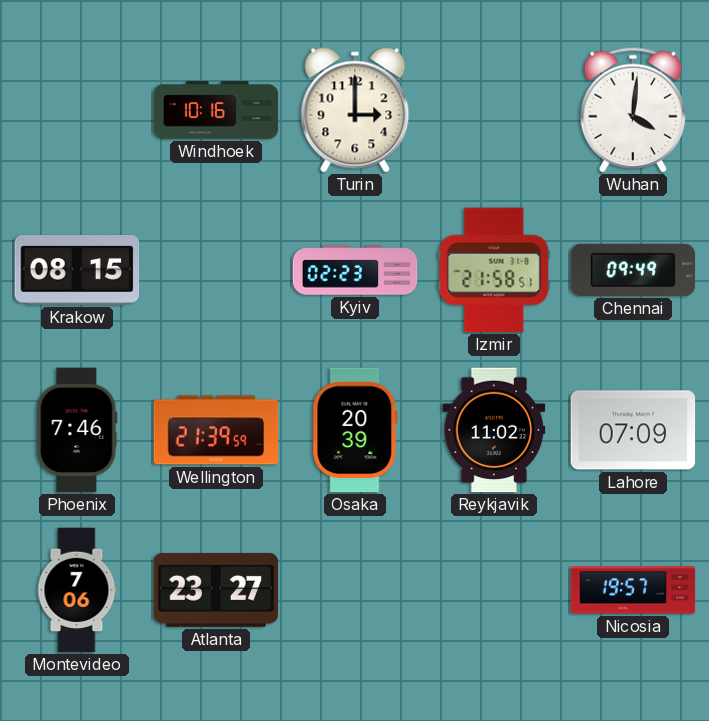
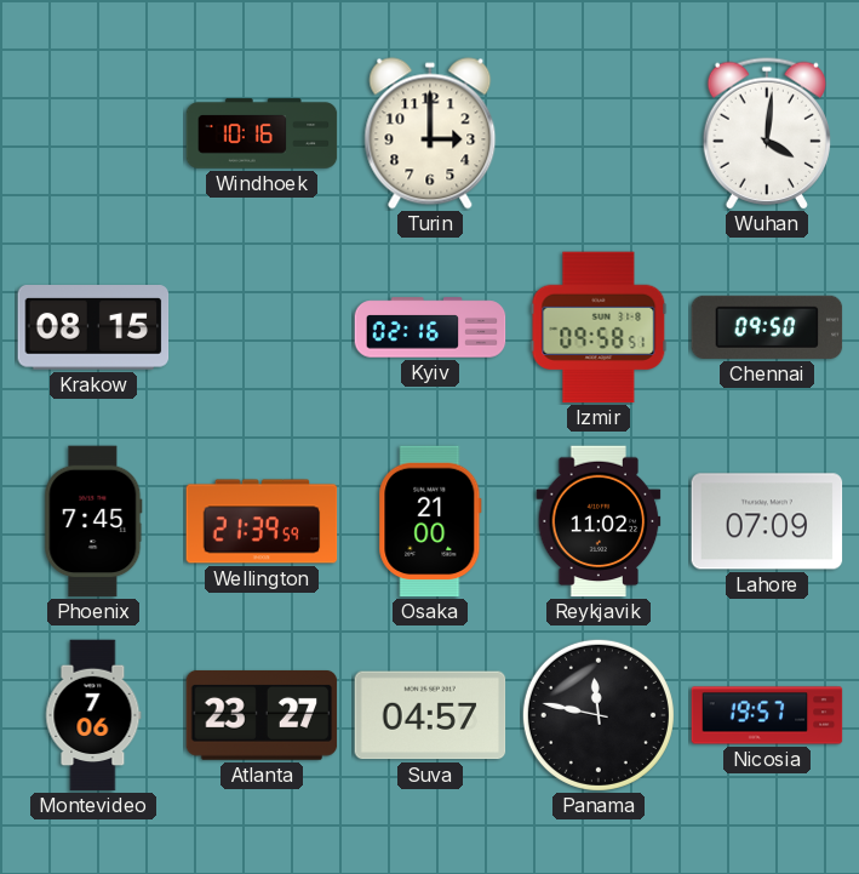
Kyiv: 02:23 -> 02:16
Izmir: 21:58 -> 09:58
Chennai: 09:49 -> 09:50
Phoenix: 7:46 -> 7:45
Osaka: 20:39 -> 21:00
Suva: none -> 04:57
Panama: none -> 11:47
